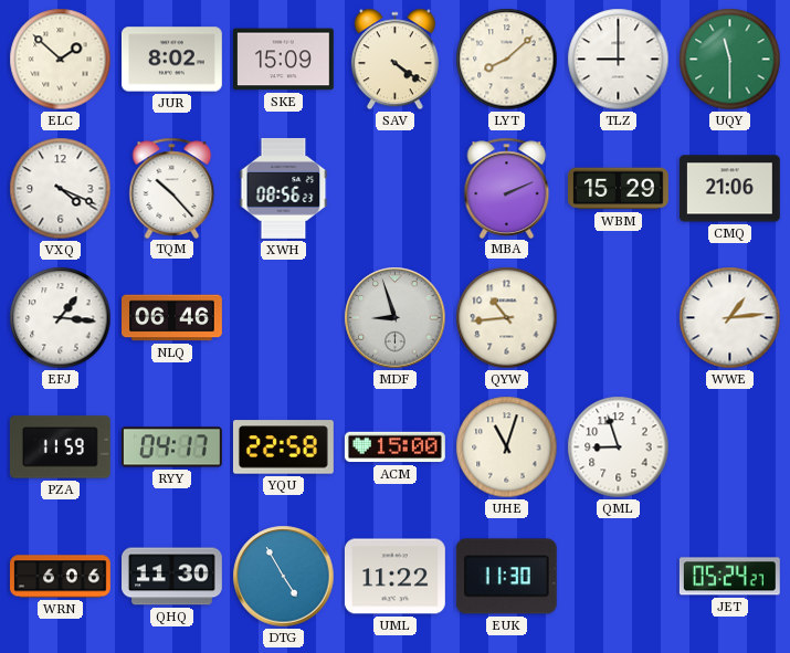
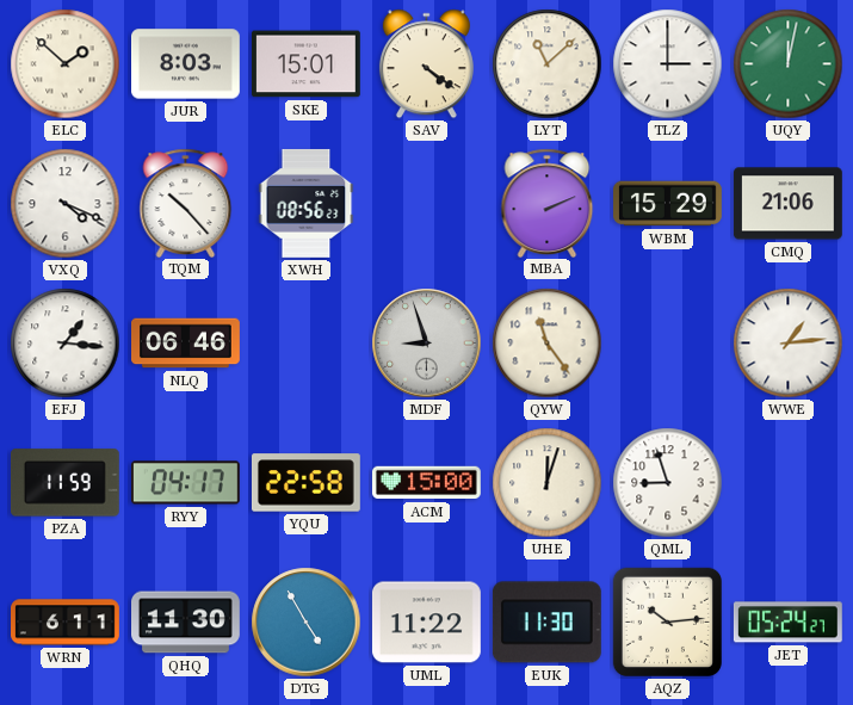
JUR: 8:02 -> 8:03
SKE: 15:09 -> 15:01
LYT: 8:08 -> 11:08
TLZ: 9:00 -> 3:00
UQY: 11:30 -> 12:02
QYW: 10:44 -> 11:24
UHE: 11:03 -> 12:03
WRN: 6:06 -> 6:11
AQZ: none -> 10:14
